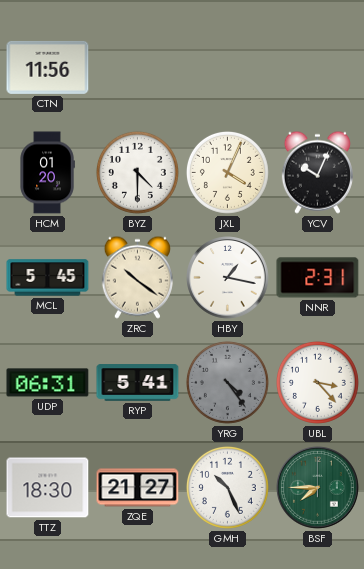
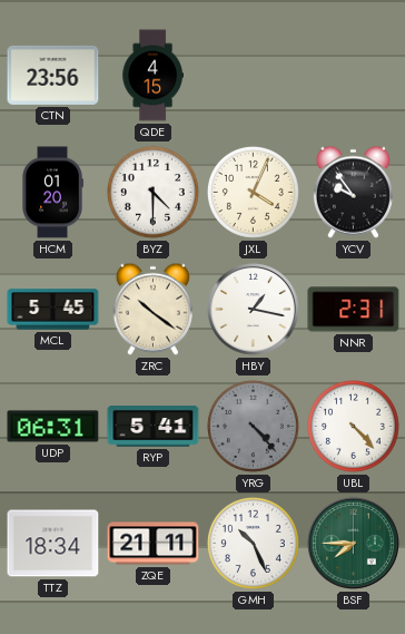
CTN: 11:56 -> 23:56
QDE: none -> 4:15
YCV: 10:04 -> 9:54
YRG: 4:24 -> 4:23
UBL: 3:23 -> 4:23
TTZ: 18:30 -> 18:34
ZQE: 21:27 -> 21:11
